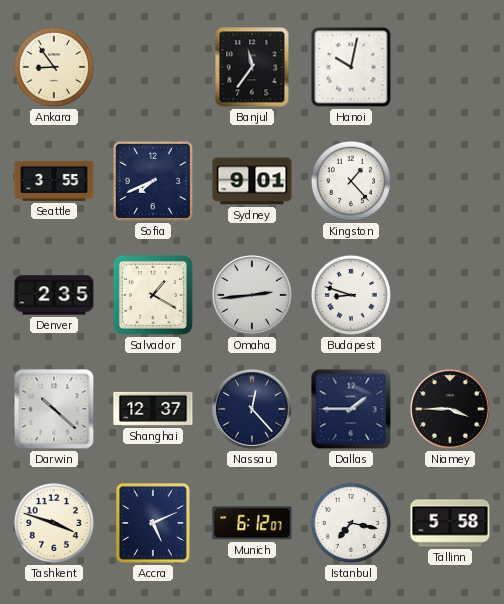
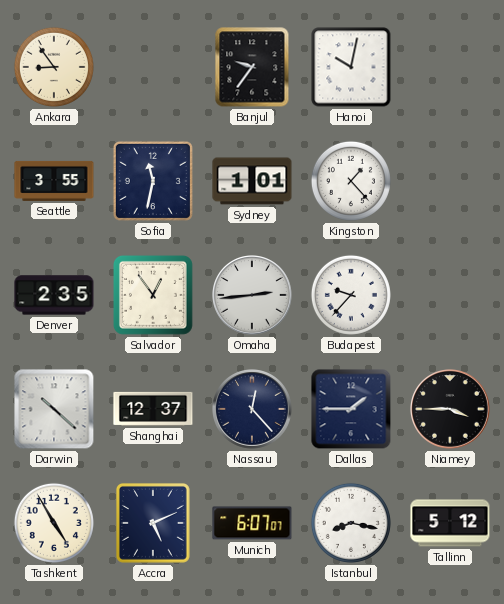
Banjul: 11:36 -> 9:36
Sofia: 7:41 -> 11:32
Sydney: 9:01 -> 1:01
Salvador: 1:20 -> 12:54
Budapest: 8:48 -> 9:37
Tashkent: 3:48 -> 4:55
Munich: 6:12 -> 6:07
Istanbul: 7:17 -> 8:17
Tallinn: 5:58 -> 5:12
